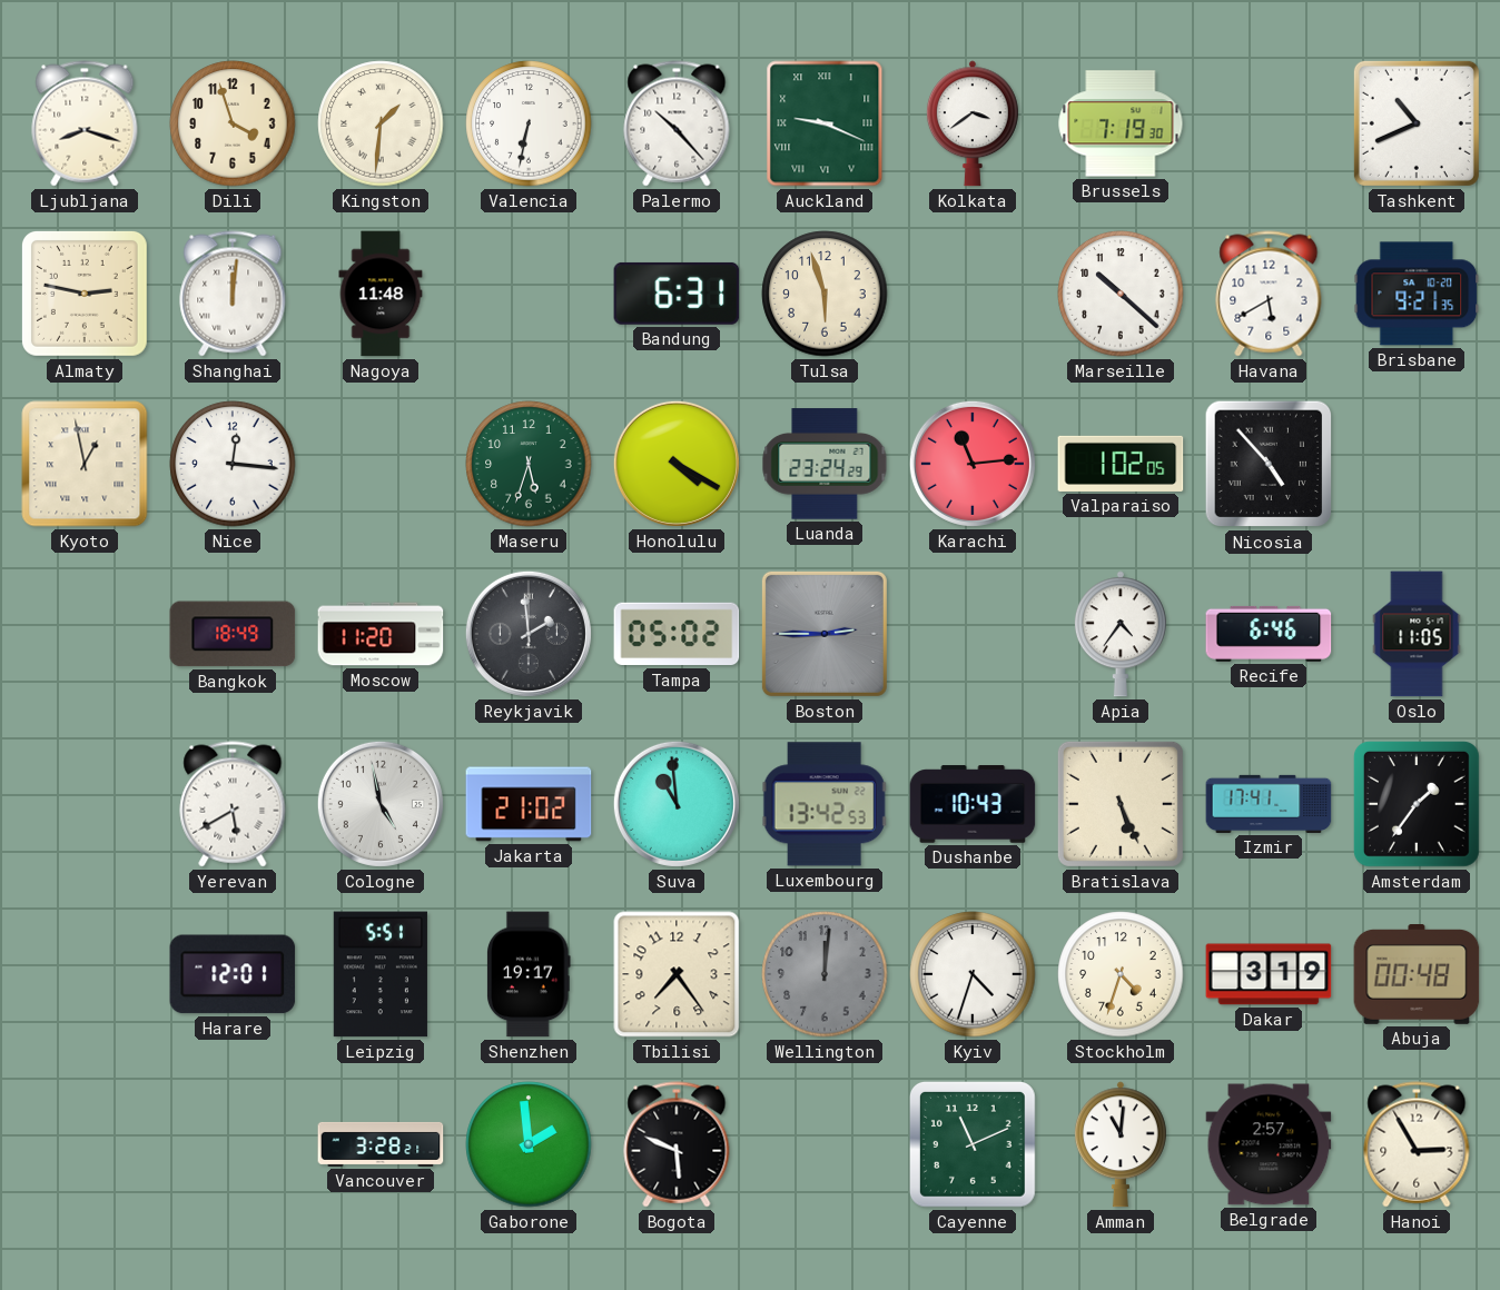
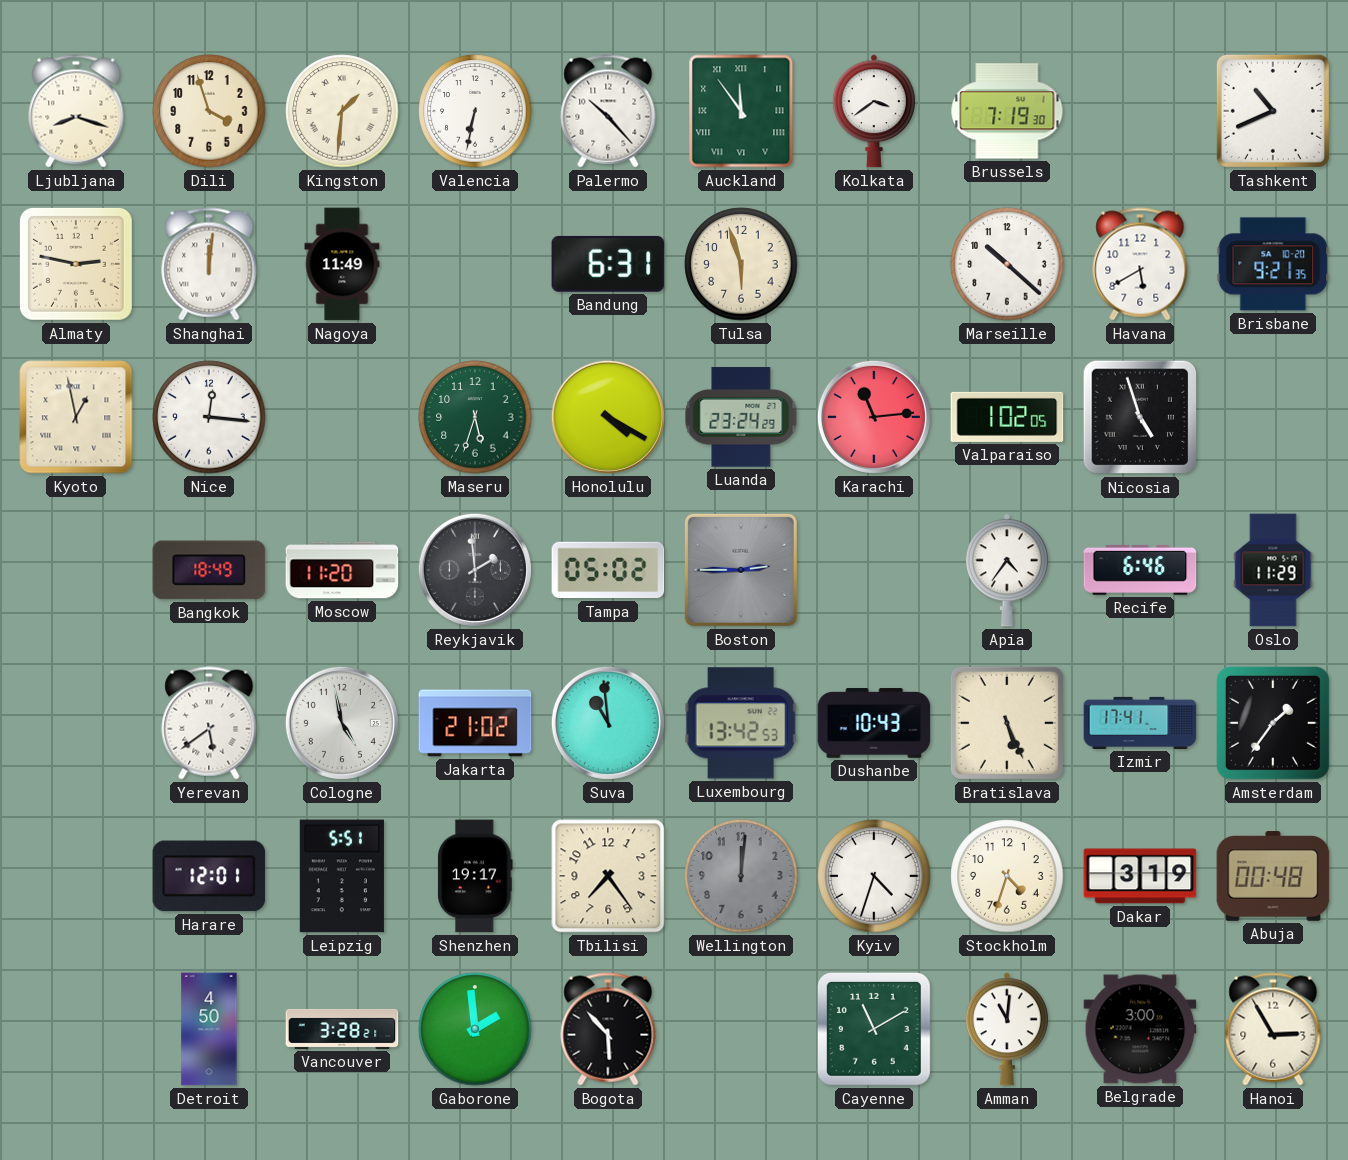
Auckland: 9:19 -> 11:54
Nagoya: 11:48 -> 11:49
Nicosia: 4:53 -> 4:57
Oslo: 11:05 -> 11:29
Yerevan: 5:40 -> 5:39
Detroit: none -> 4:50
Bogota: 5:49 -> 5:53
Cayenne: 11:11 -> 11:10
Belgrade: 2:57 -> 3:00
